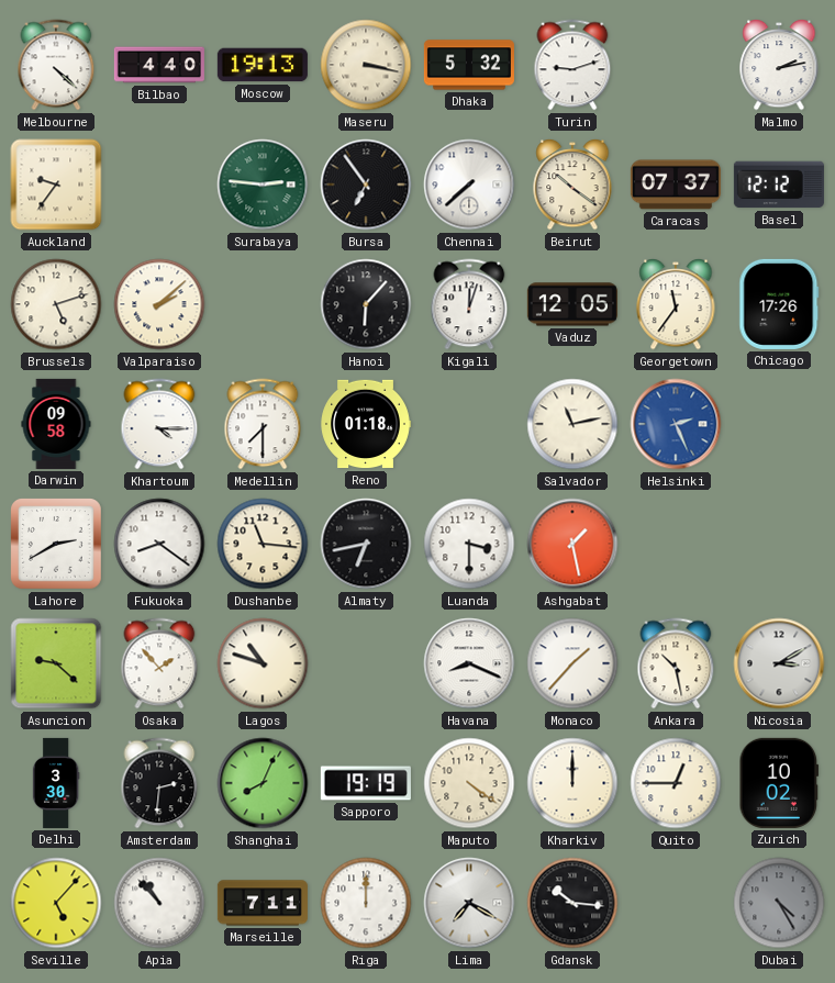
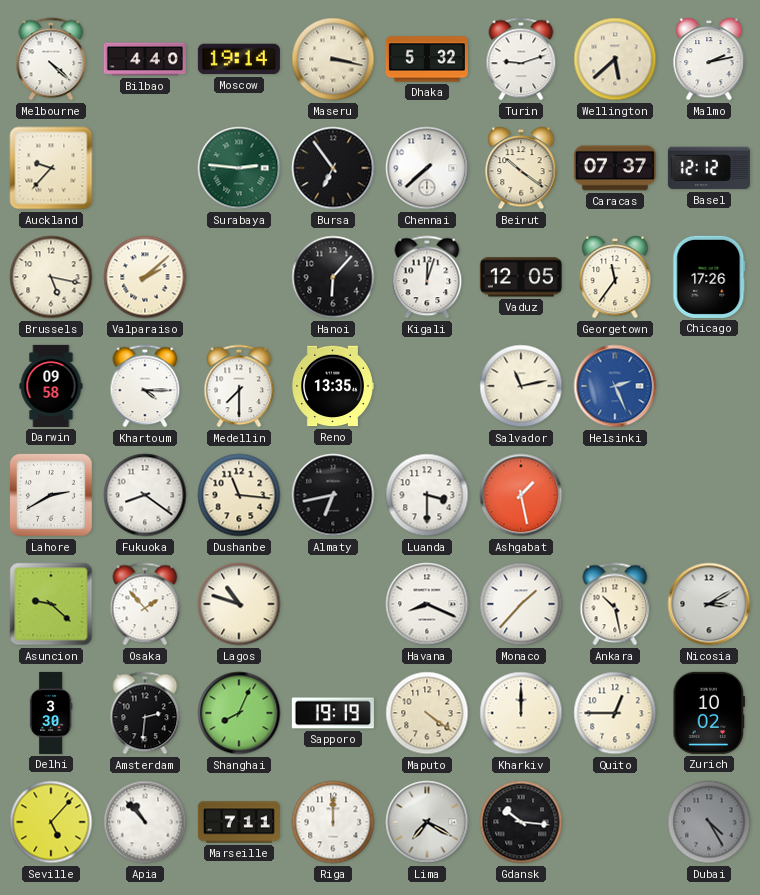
Moscow: 19:13 -> 19:14
Wellington: none -> 5:38
Auckland: 9:36 -> 9:37
Brussels: 5:12 -> 5:17
Reno: 01:18 -> 13:35
